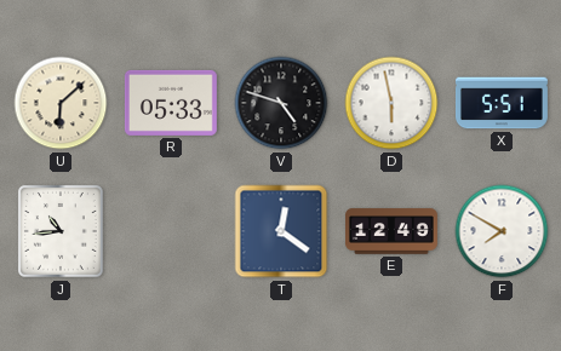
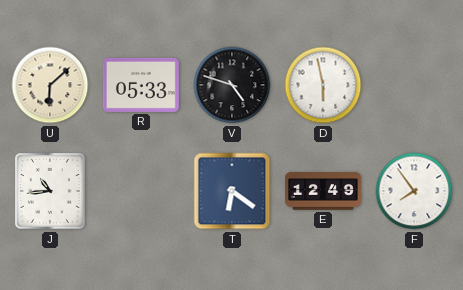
X: 5:51 -> none
T: 12:21 -> 6:21
F: 7:50 -> 7:54
